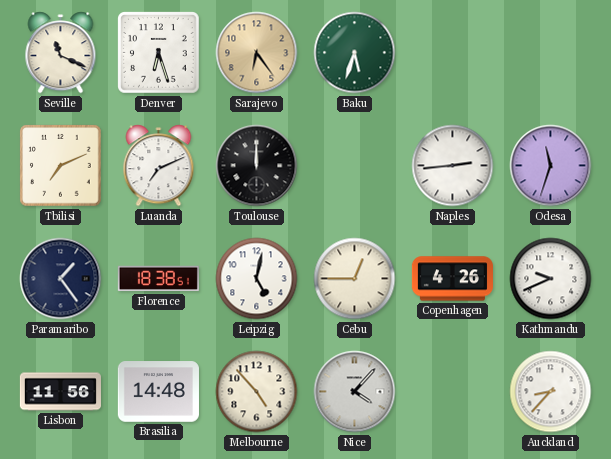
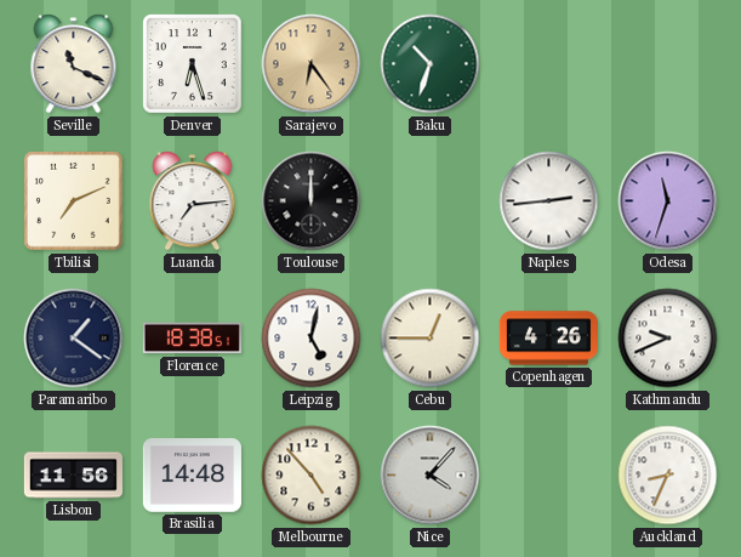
Baku: 5:33 -> 10:33
Luanda: 7:11 -> 7:14
Paramaribo: 1:24 -> 1:21
Auckland: 8:37 -> 8:34
